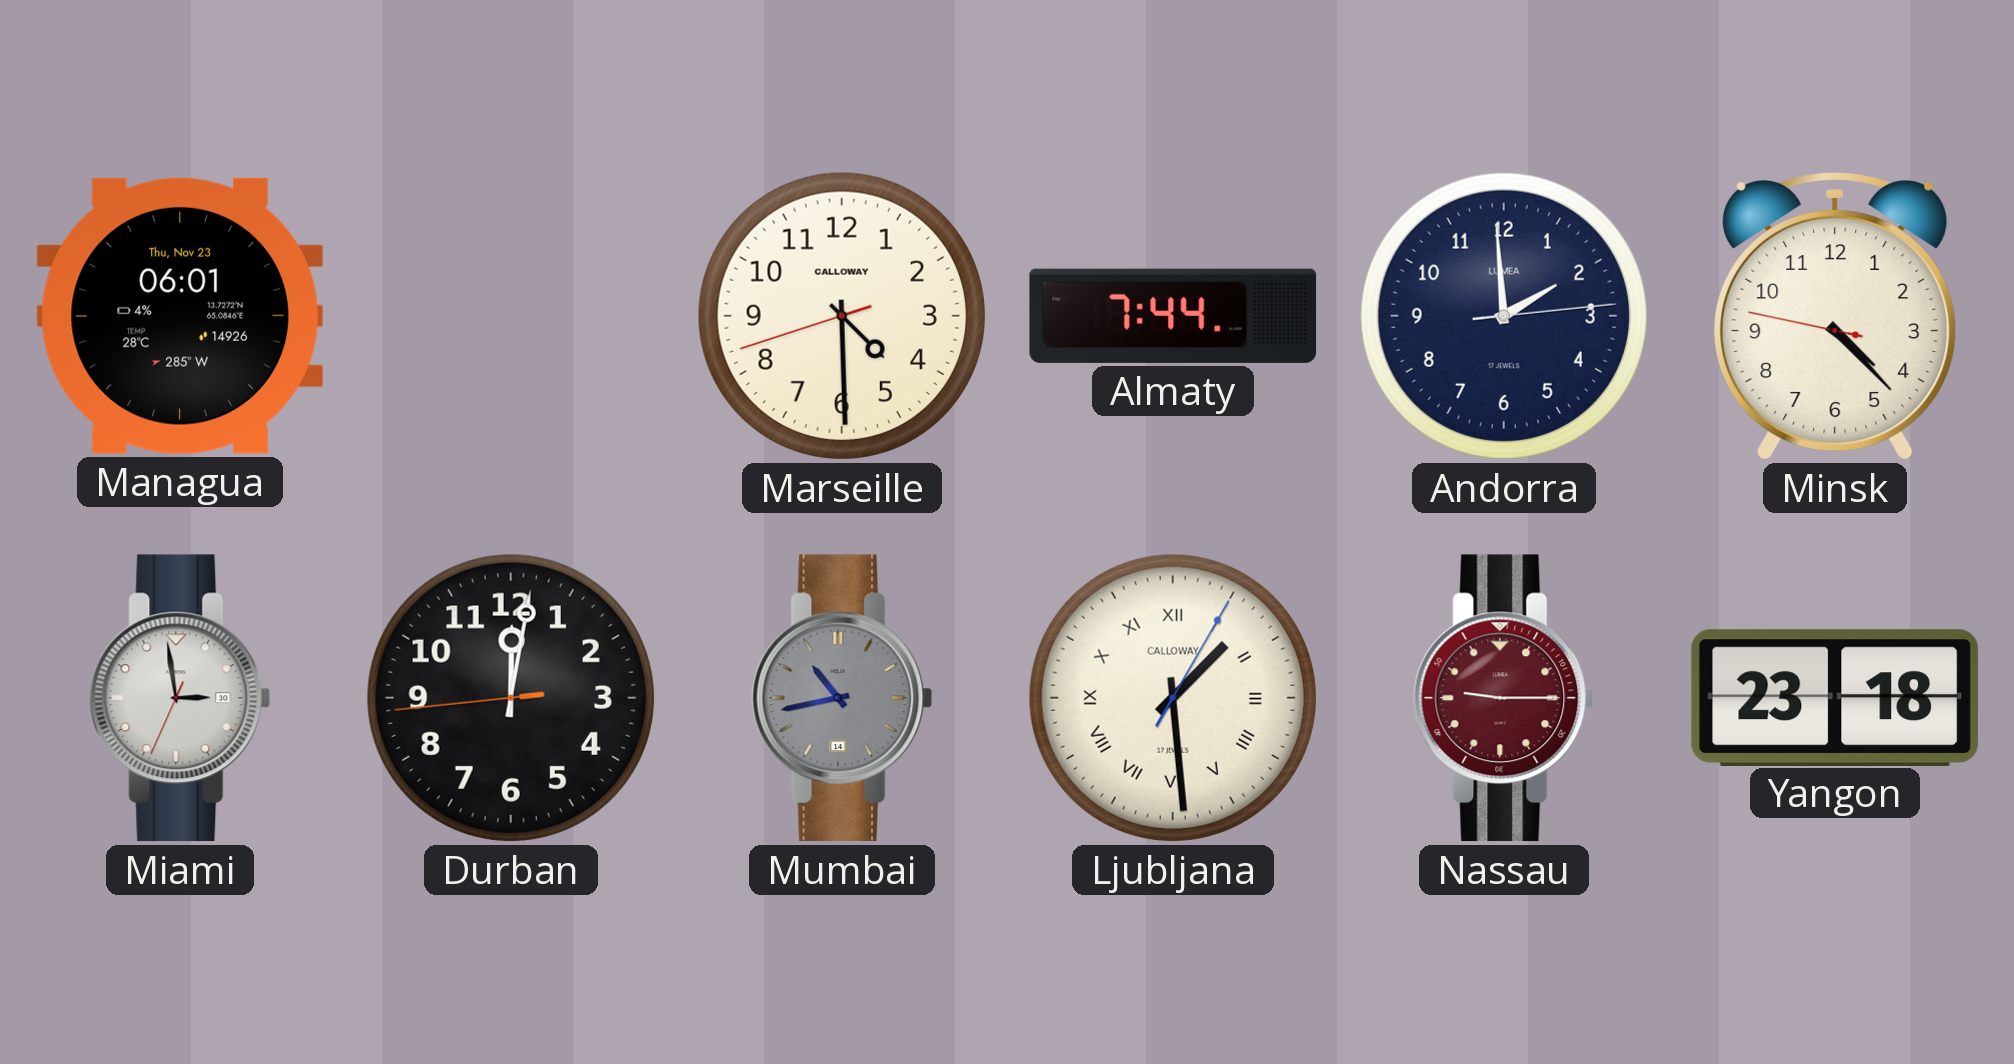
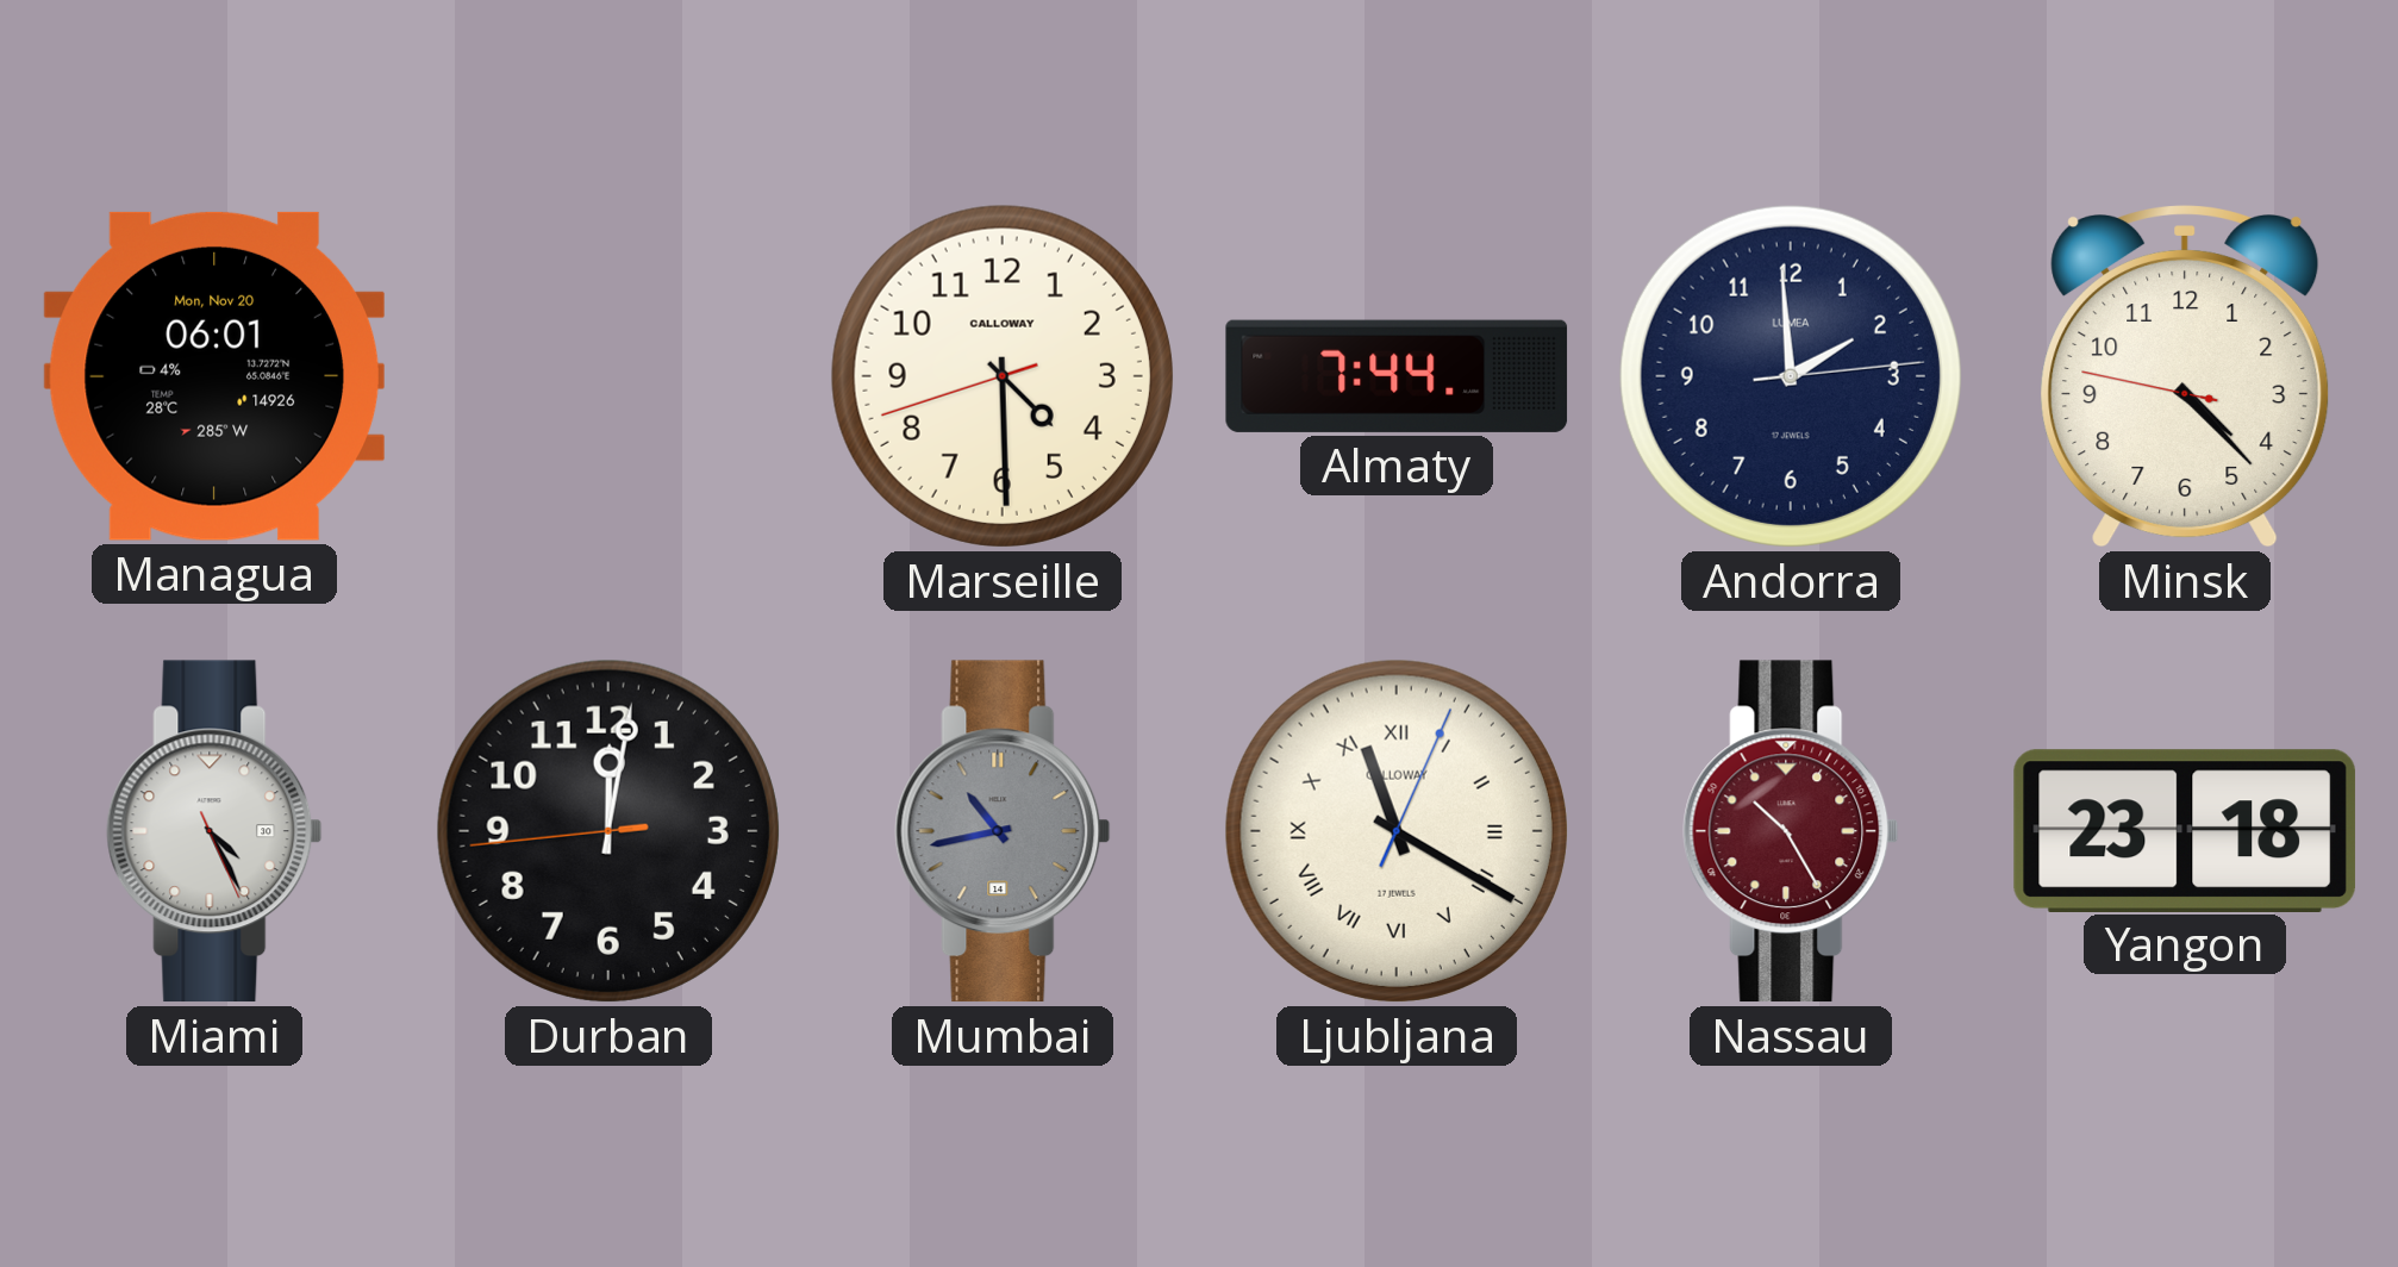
Managua date: Thu, Nov 23 -> Mon, Nov 20
Miami: 2:58 -> 4:25
Ljubljana: 1:29 -> 11:20
Nassau: 9:15 -> 10:25
